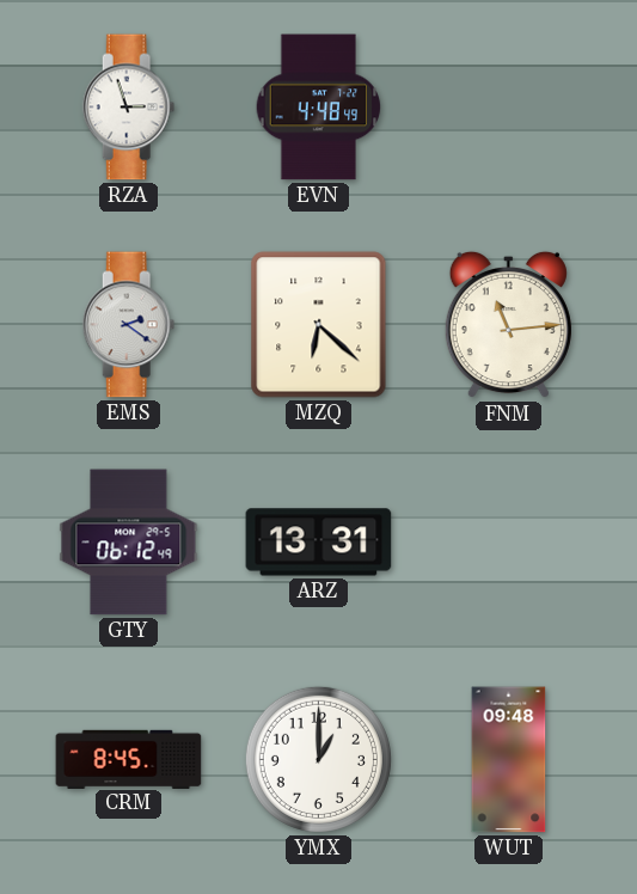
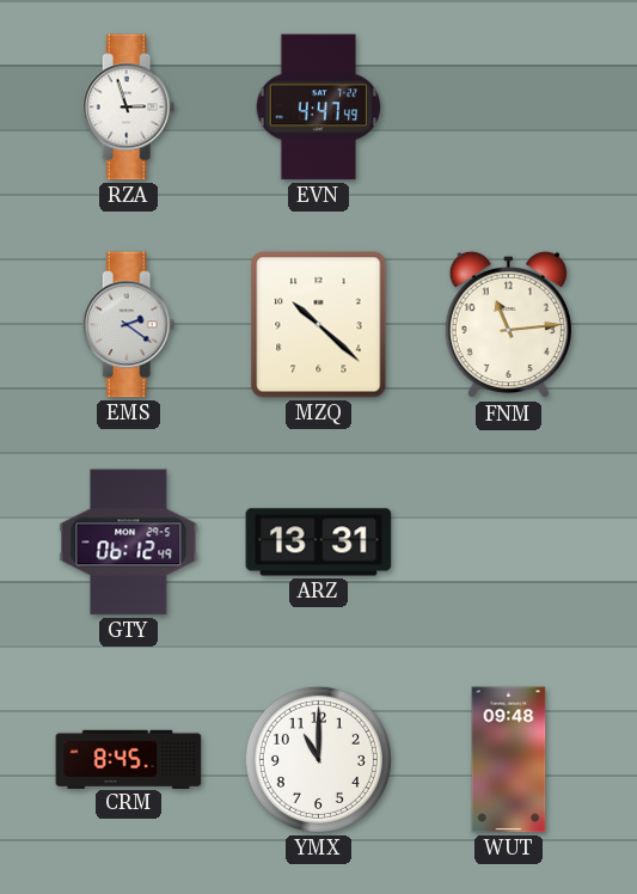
EVN: 4:48 -> 4:47
MZQ: 6:22 -> 10:22
YMX: 1:00 -> 11:00
